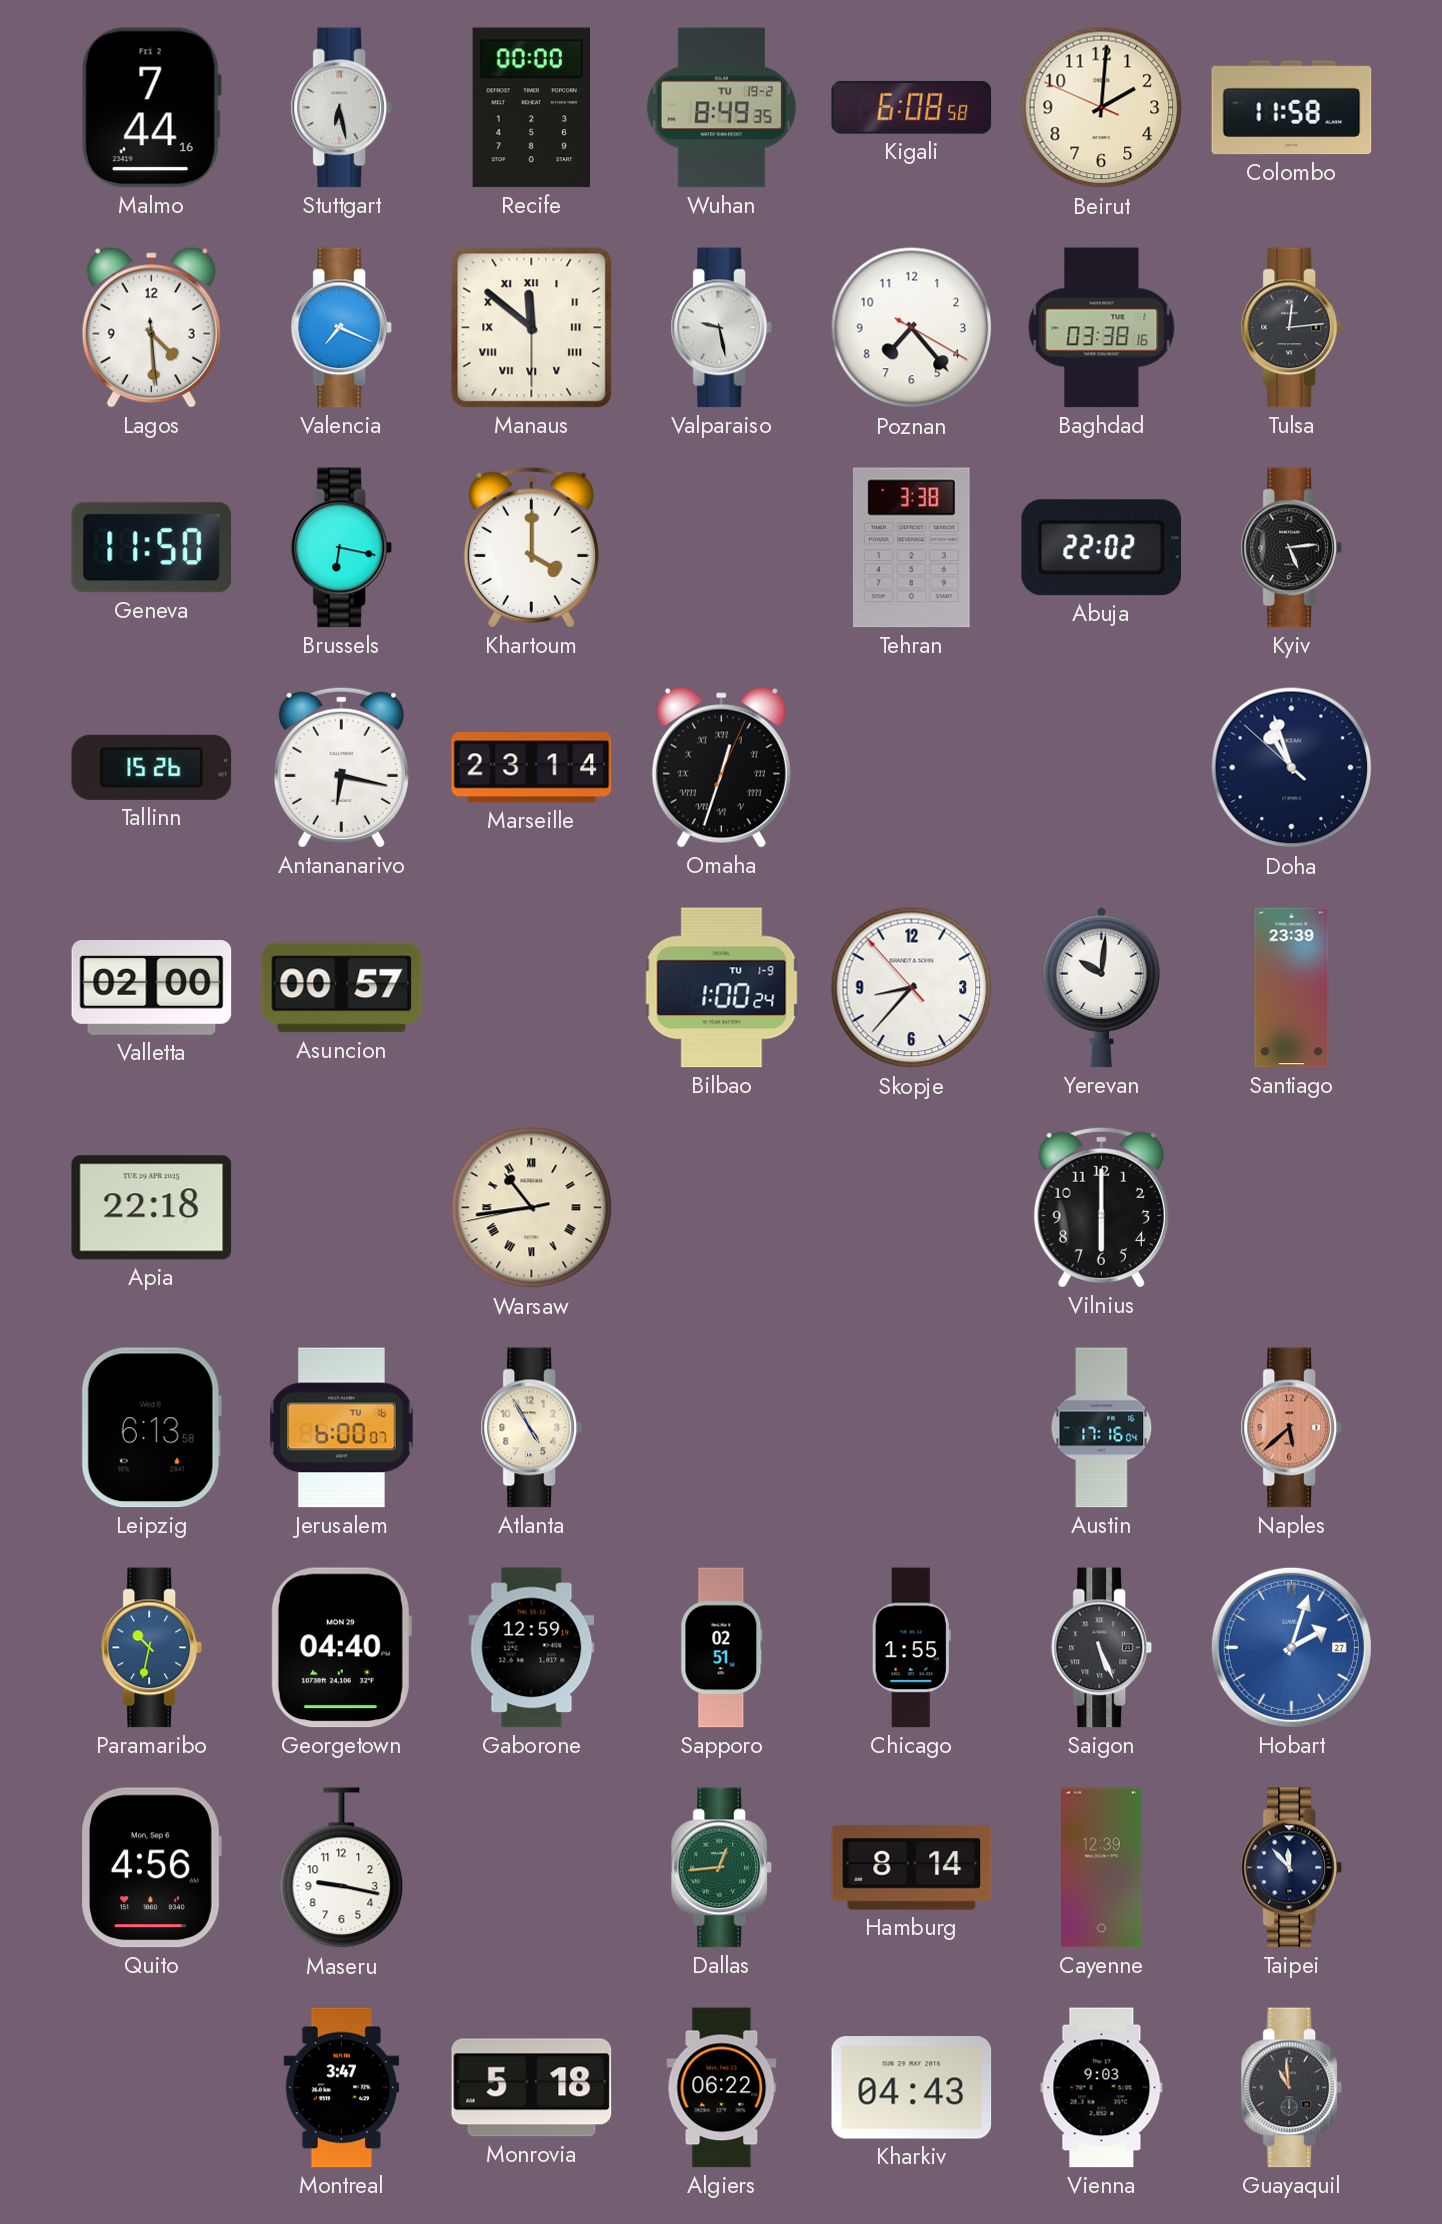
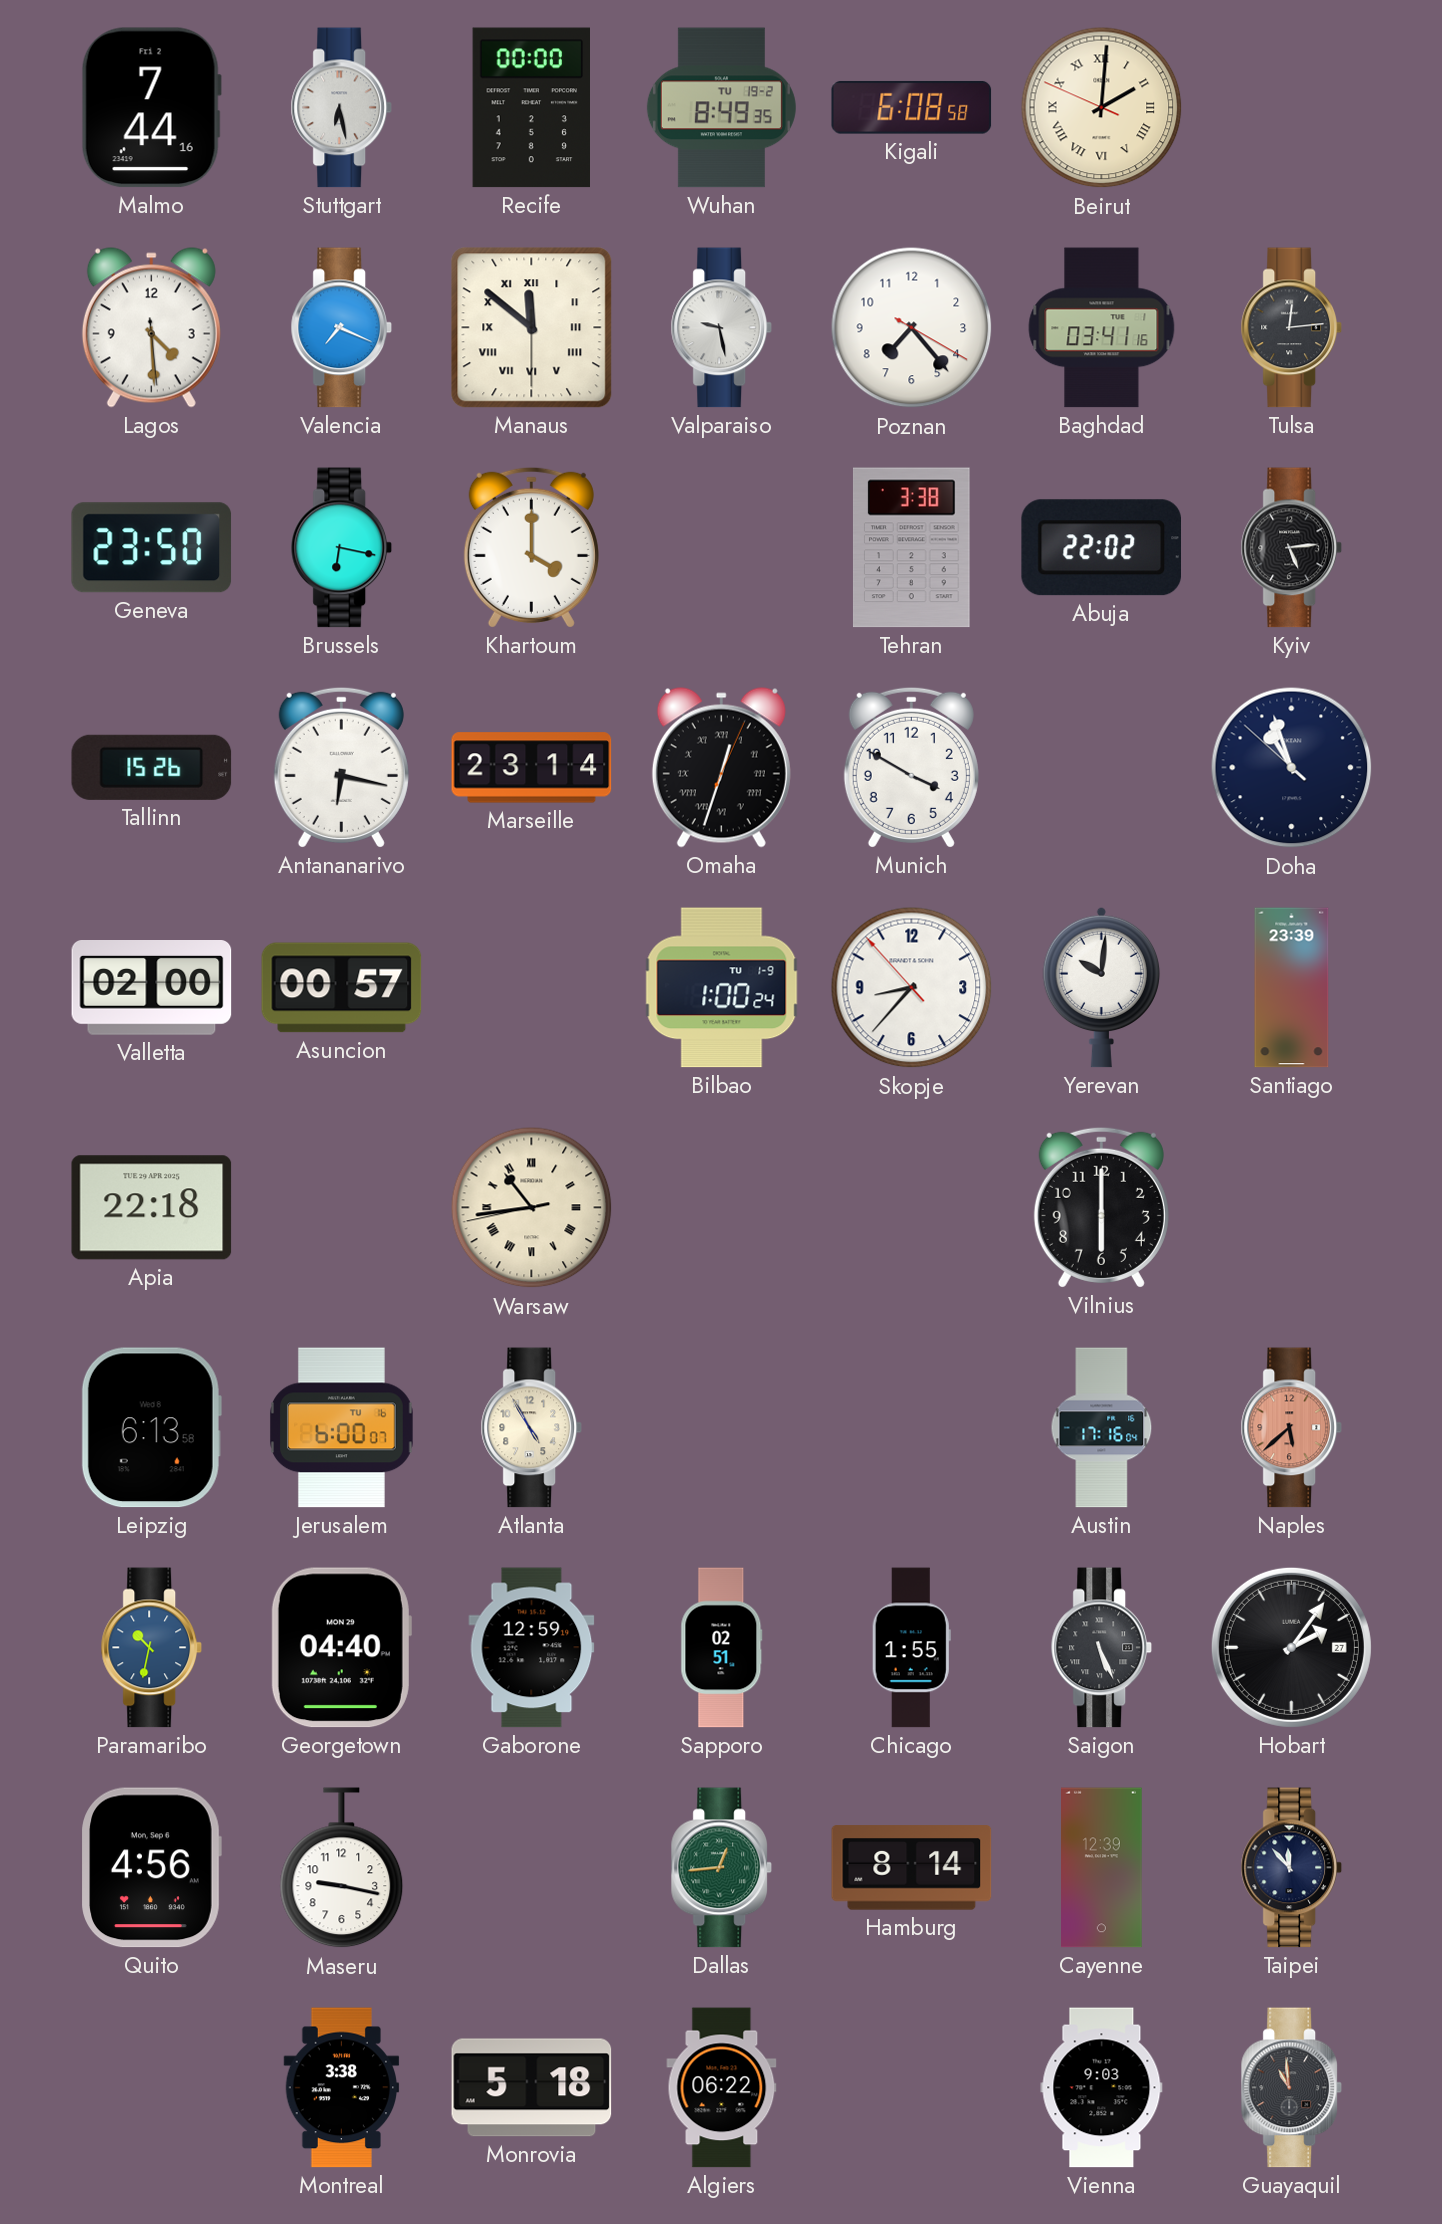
Beirut numerals: Arabic -> Roman
Colombo: 11:58 -> none
Baghdad: 03:38 -> 03:41
Geneva: 11:50 -> 23:50
Munich: none -> 3:50
Hobart: 2:03 -> 2:06
Hobart dial: blue -> black
Montreal: 3:47 -> 3:38
Kharkiv: 04:43 -> none
